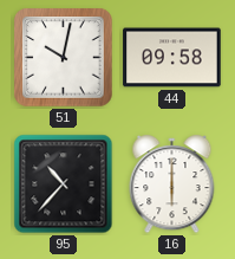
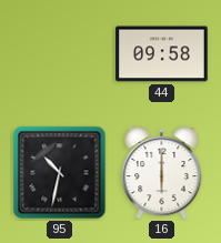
51: 10:02 -> none
95: 10:37 -> 10:32
